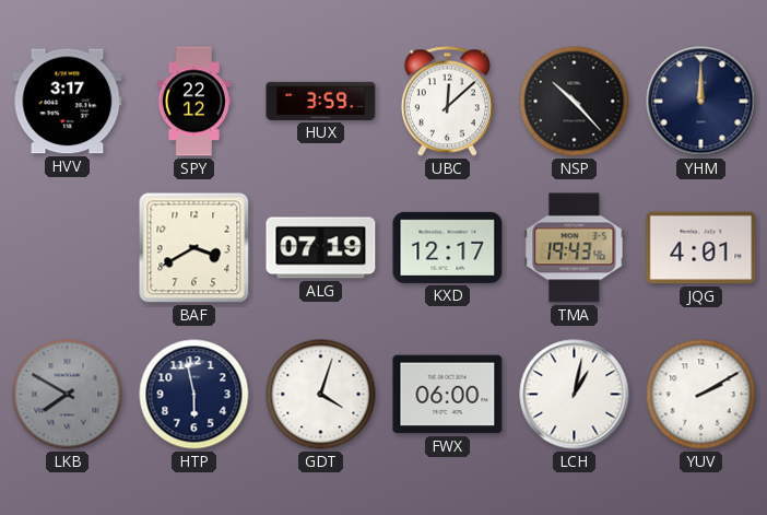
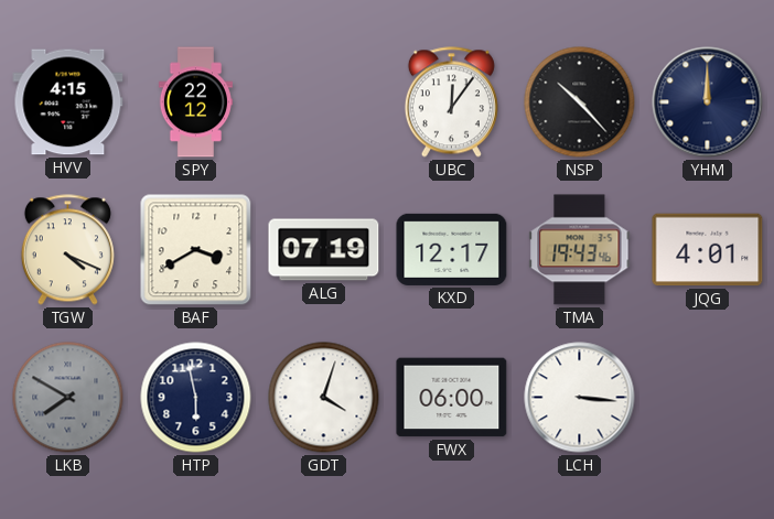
HVV: 3:17 -> 4:15
HUX: 3:59 -> none
UBC: 12:08 -> 12:06
TGW: none -> 4:19
LCH: 1:02 -> 3:16
YUV: 2:10 -> none
